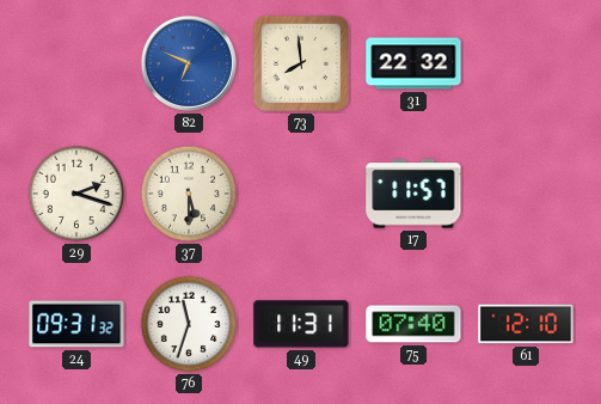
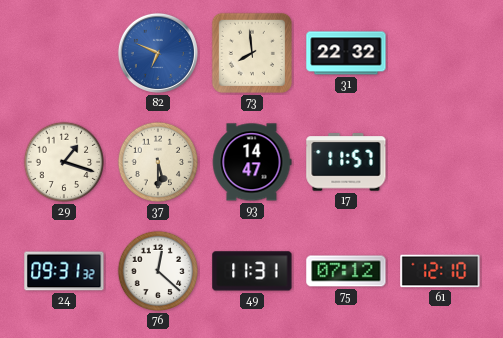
29: 2:18 -> 1:18
93: none -> 14:47
76: 11:33 -> 12:22
75: 07:40 -> 07:12
